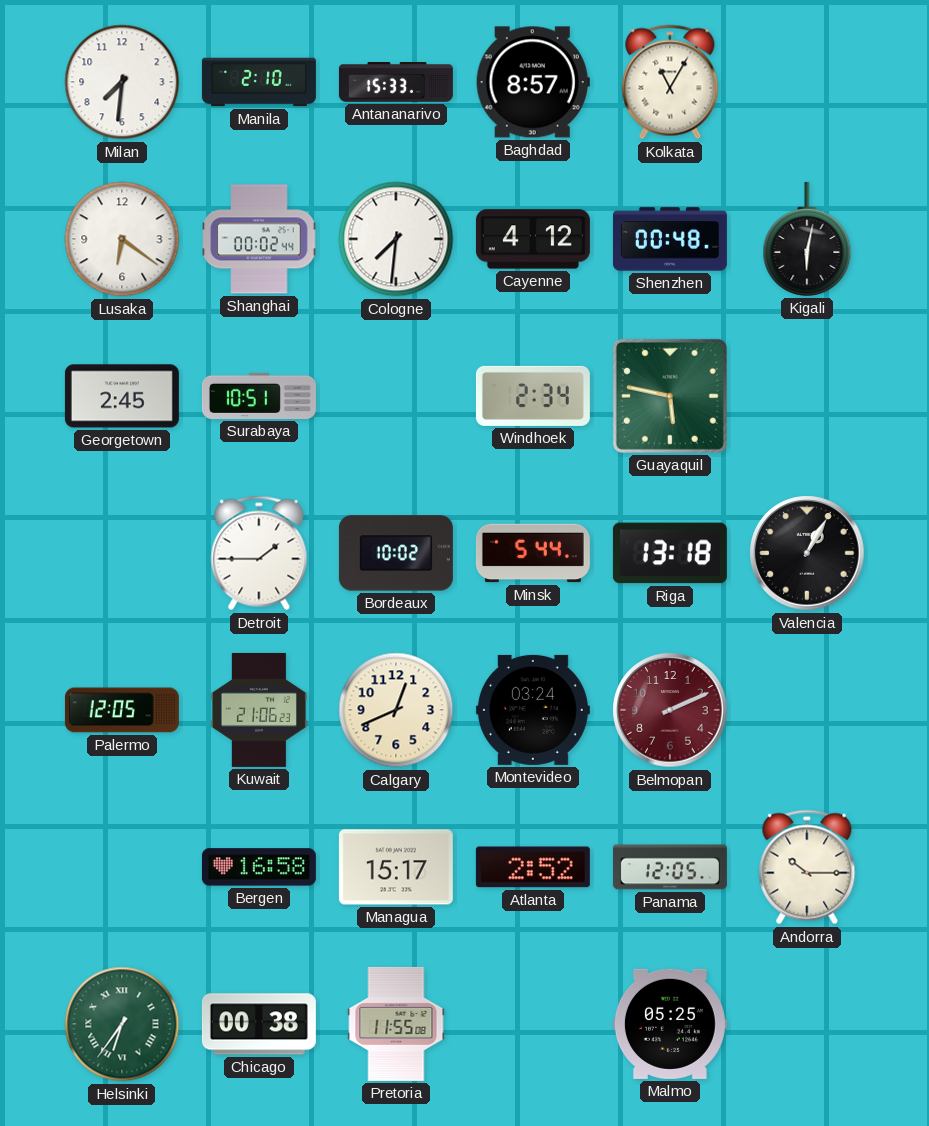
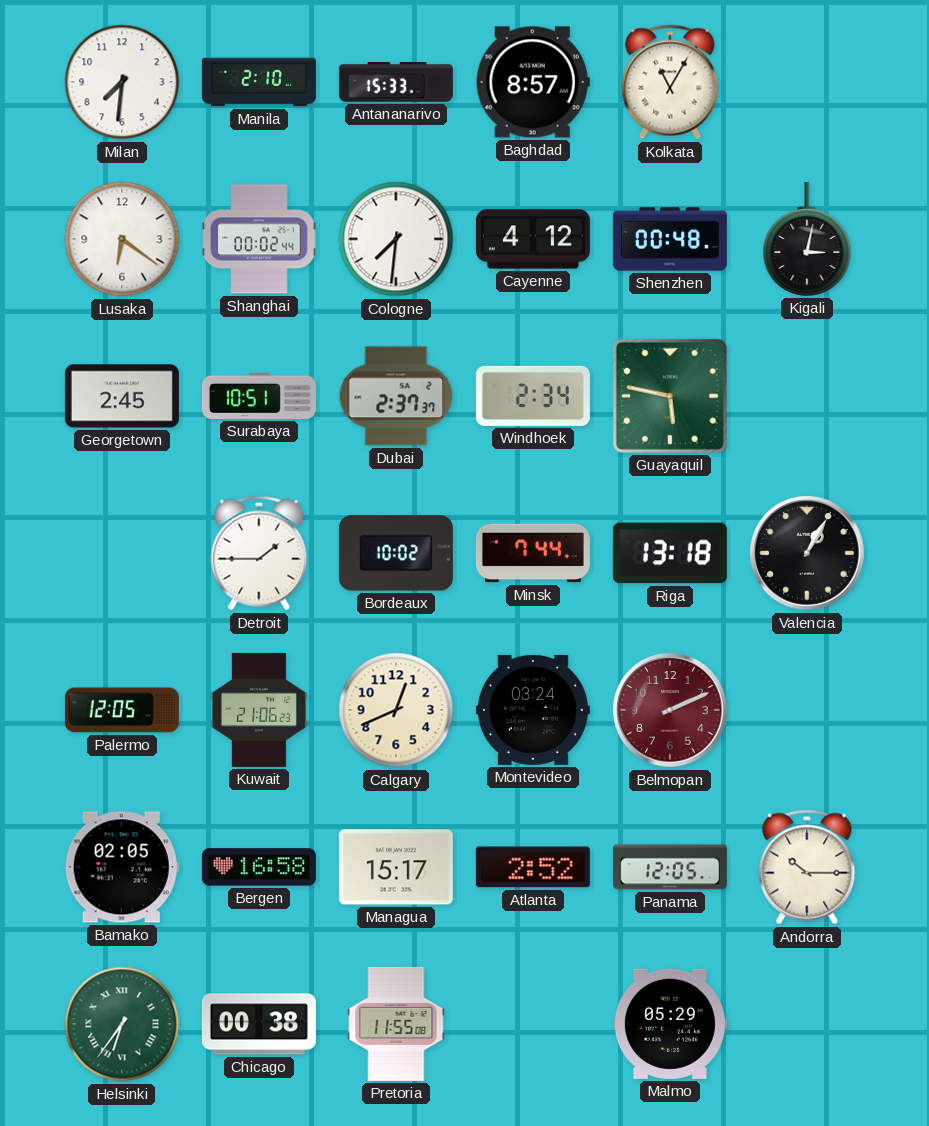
Kigali: 6:02 -> 3:02
Dubai: none -> 2:37
Minsk: 5:44 -> 7:44
Bamako: none -> 02:05
Malmo: 05:25 -> 05:29
